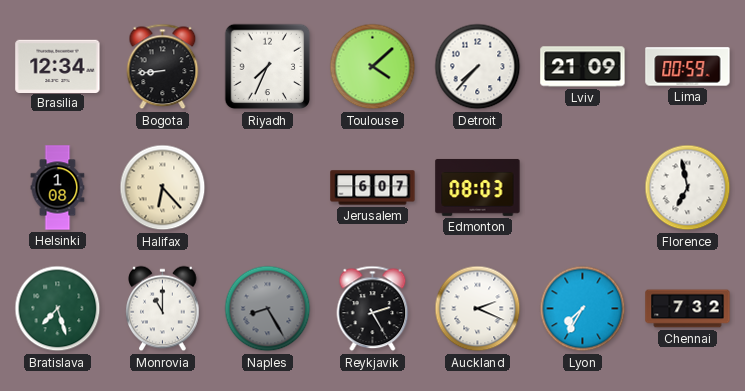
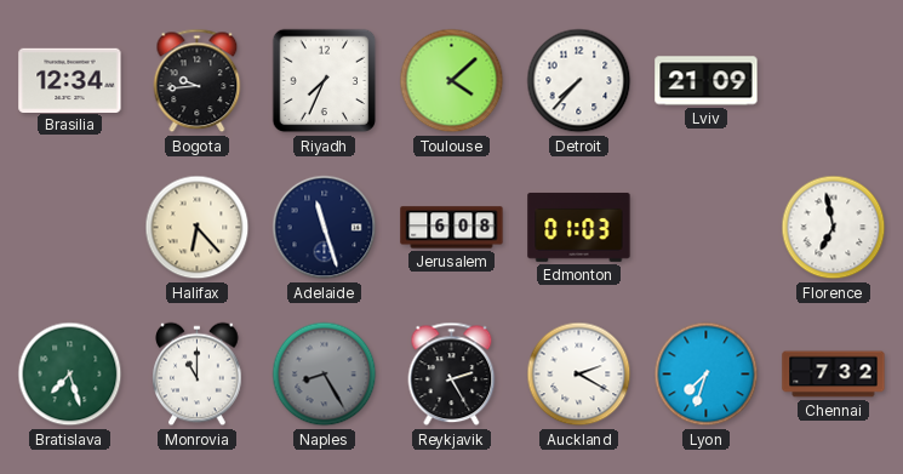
Bogota: 8:44 -> 9:44
Lima: 00:59 -> none
Helsinki: 1:08 -> none
Adelaide: none -> 11:27
Jerusalem: 6:07 -> 6:08
Edmonton: 08:03 -> 01:03
Auckland: 2:19 -> 2:20
Lyon: 7:35 -> 7:33
